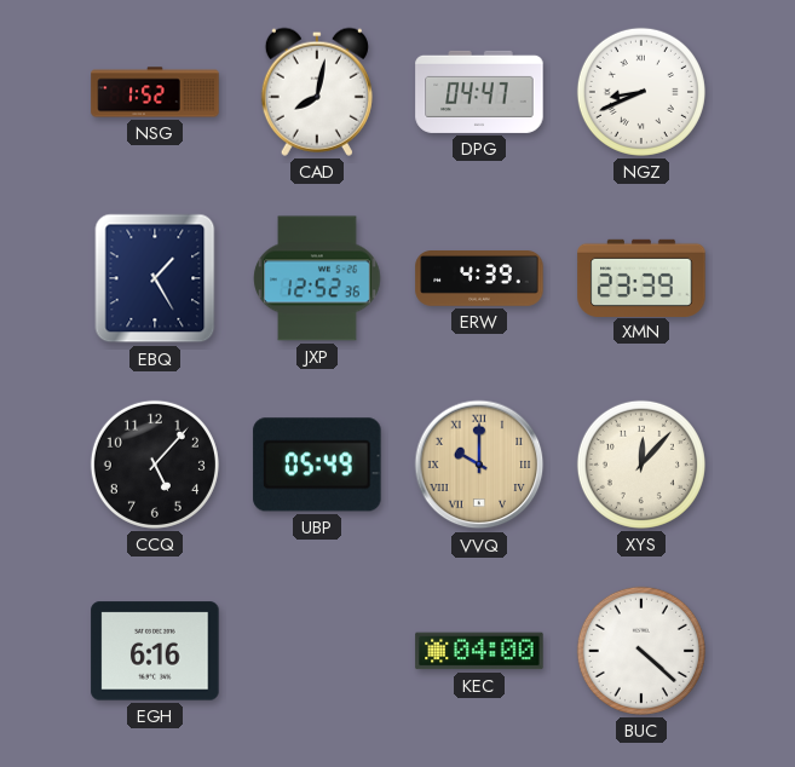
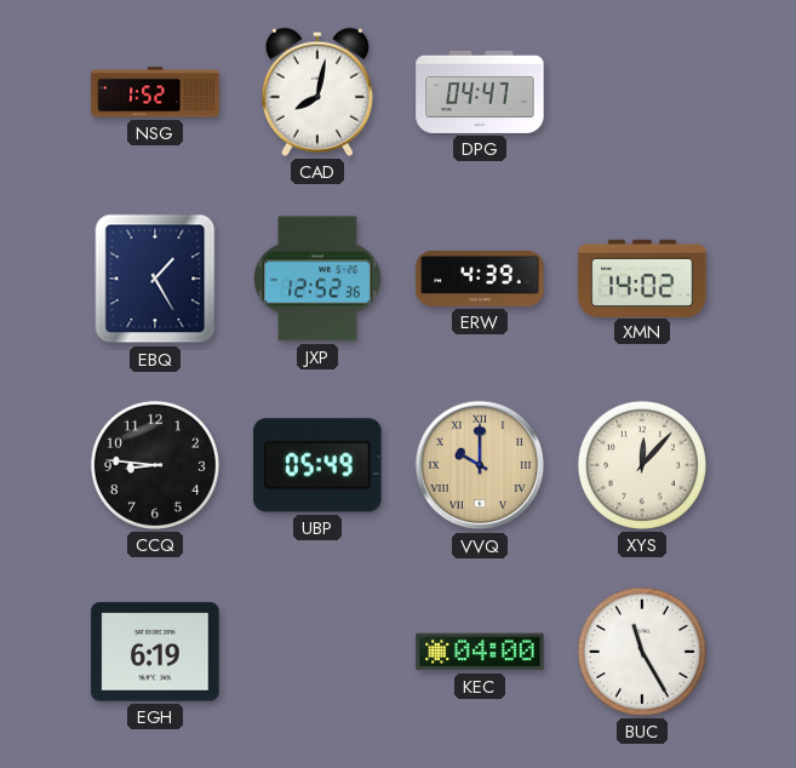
NGZ: 8:41 -> none
XMN: 23:39 -> 14:02
CCQ: 5:07 -> 8:46
EGH: 6:16 -> 6:19
BUC: 4:22 -> 11:25
